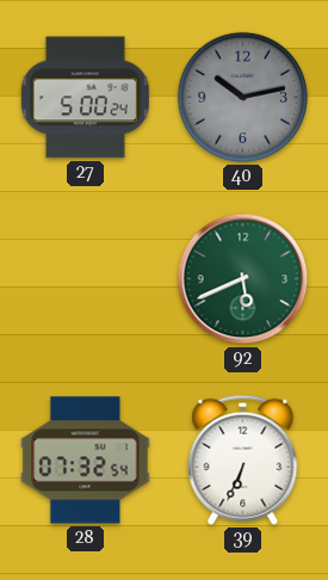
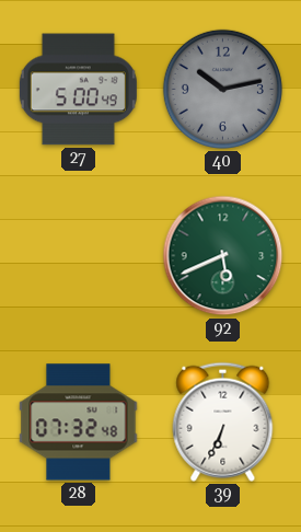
27: 5:00:24 -> 5:00:49
28: 07:32:54 -> 07:32:48
